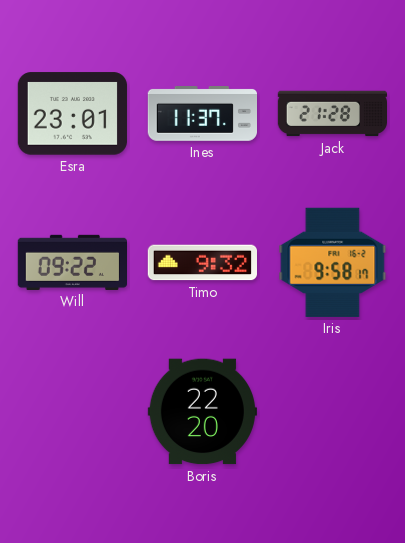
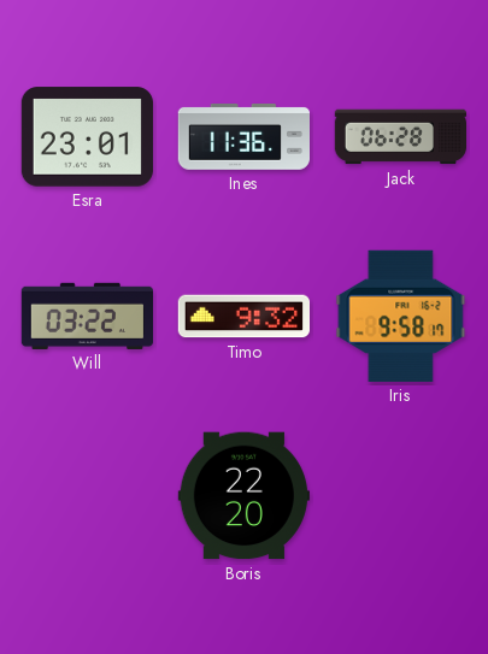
Ines: 11:37 -> 11:36
Jack: 21:28 -> 06:28
Will: 09:22 -> 03:22
